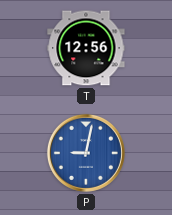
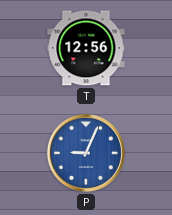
P: 9:02 -> 9:04
